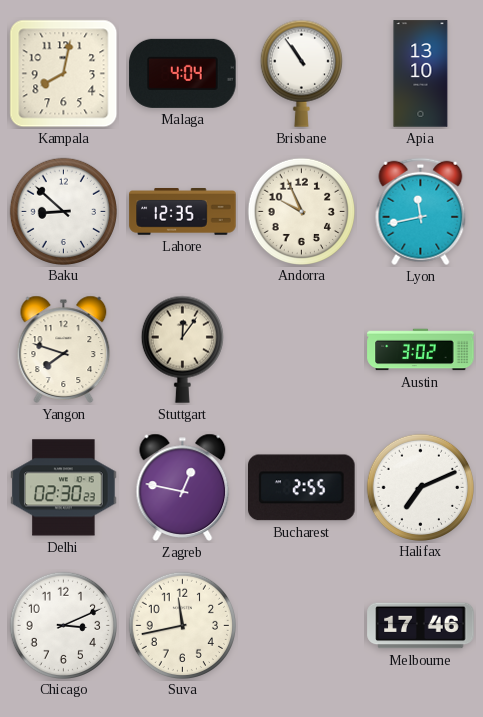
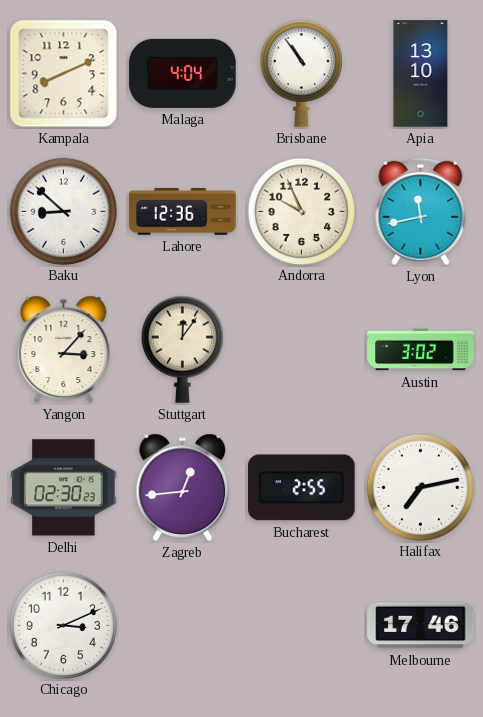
Kampala: 8:02 -> 8:11
Lahore: 12:35 -> 12:36
Yangon: 7:48 -> 3:07
Zagreb: 12:47 -> 12:44
Halifax: 7:11 -> 7:13
Suva: 11:43 -> none
